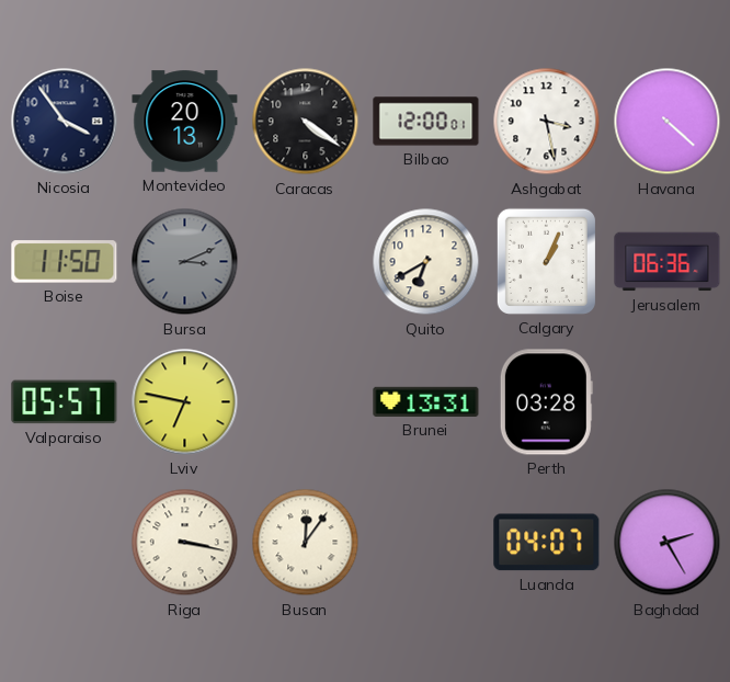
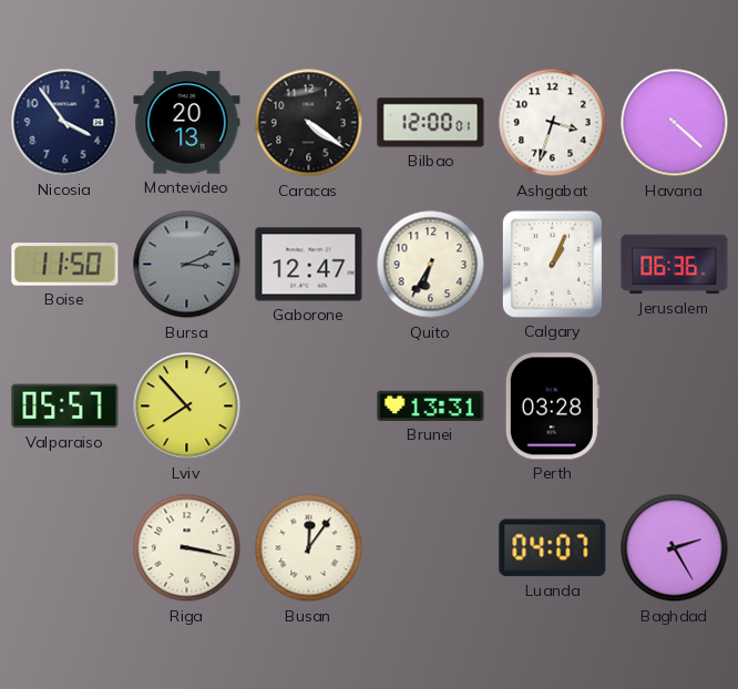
Ashgabat: 3:28 -> 3:33
Gaborone: none -> 12:47
Quito: 6:40 -> 6:35
Lviv: 6:47 -> 7:53
